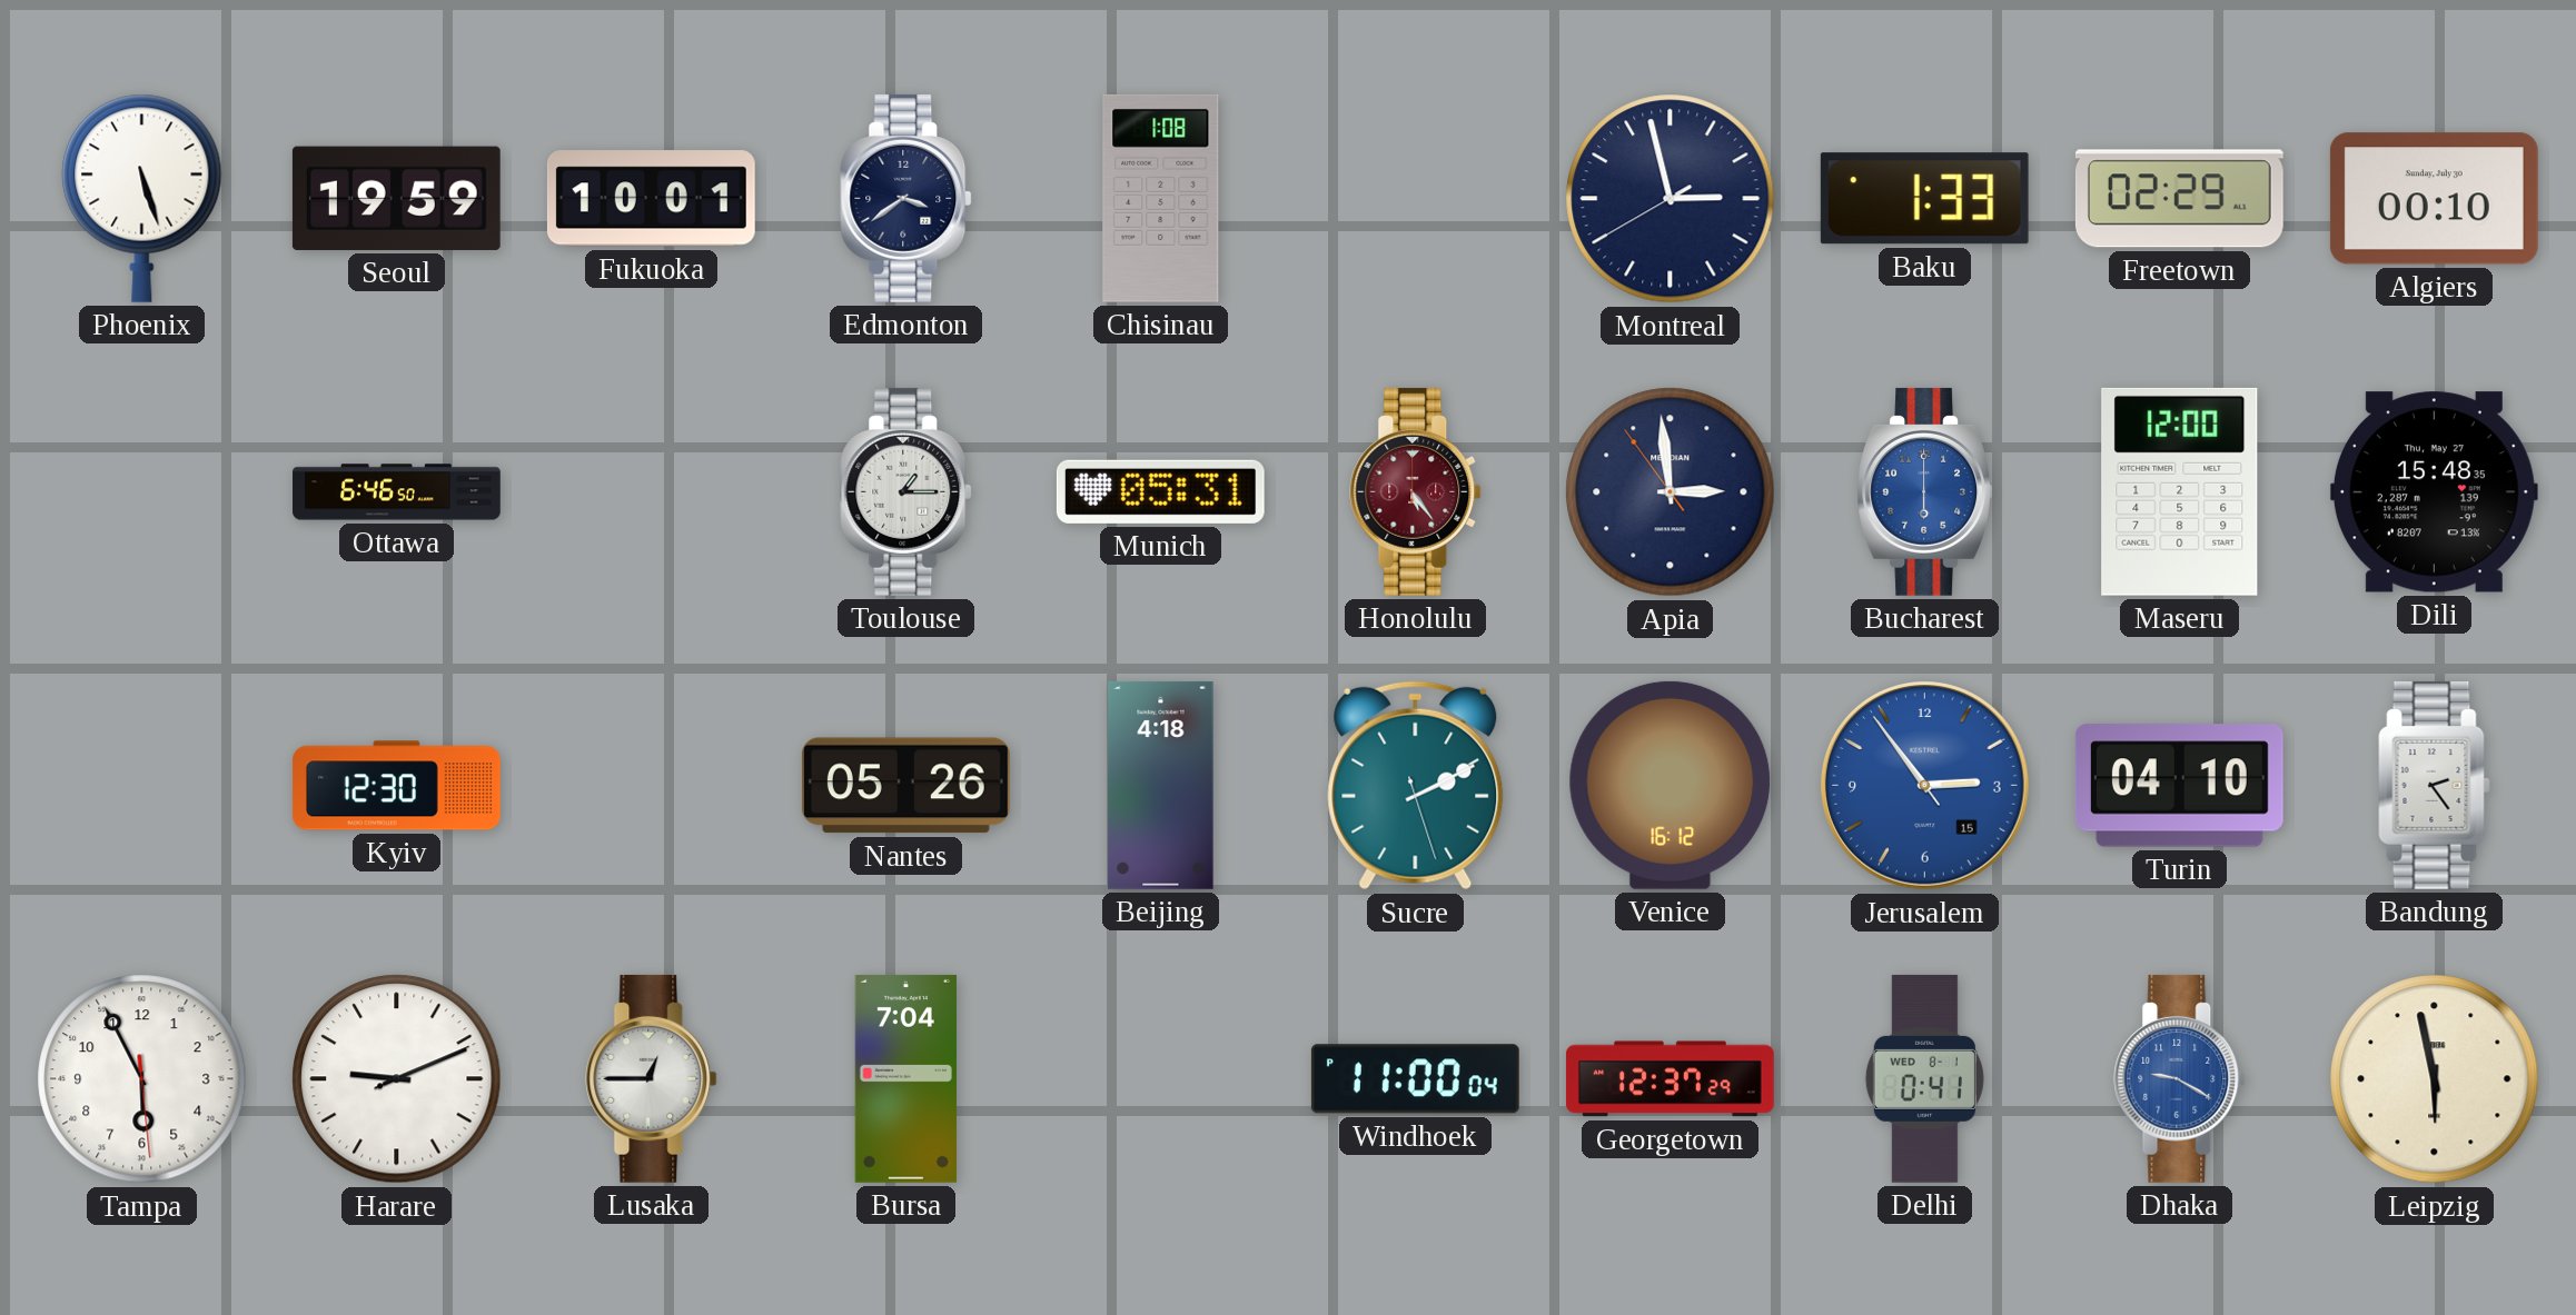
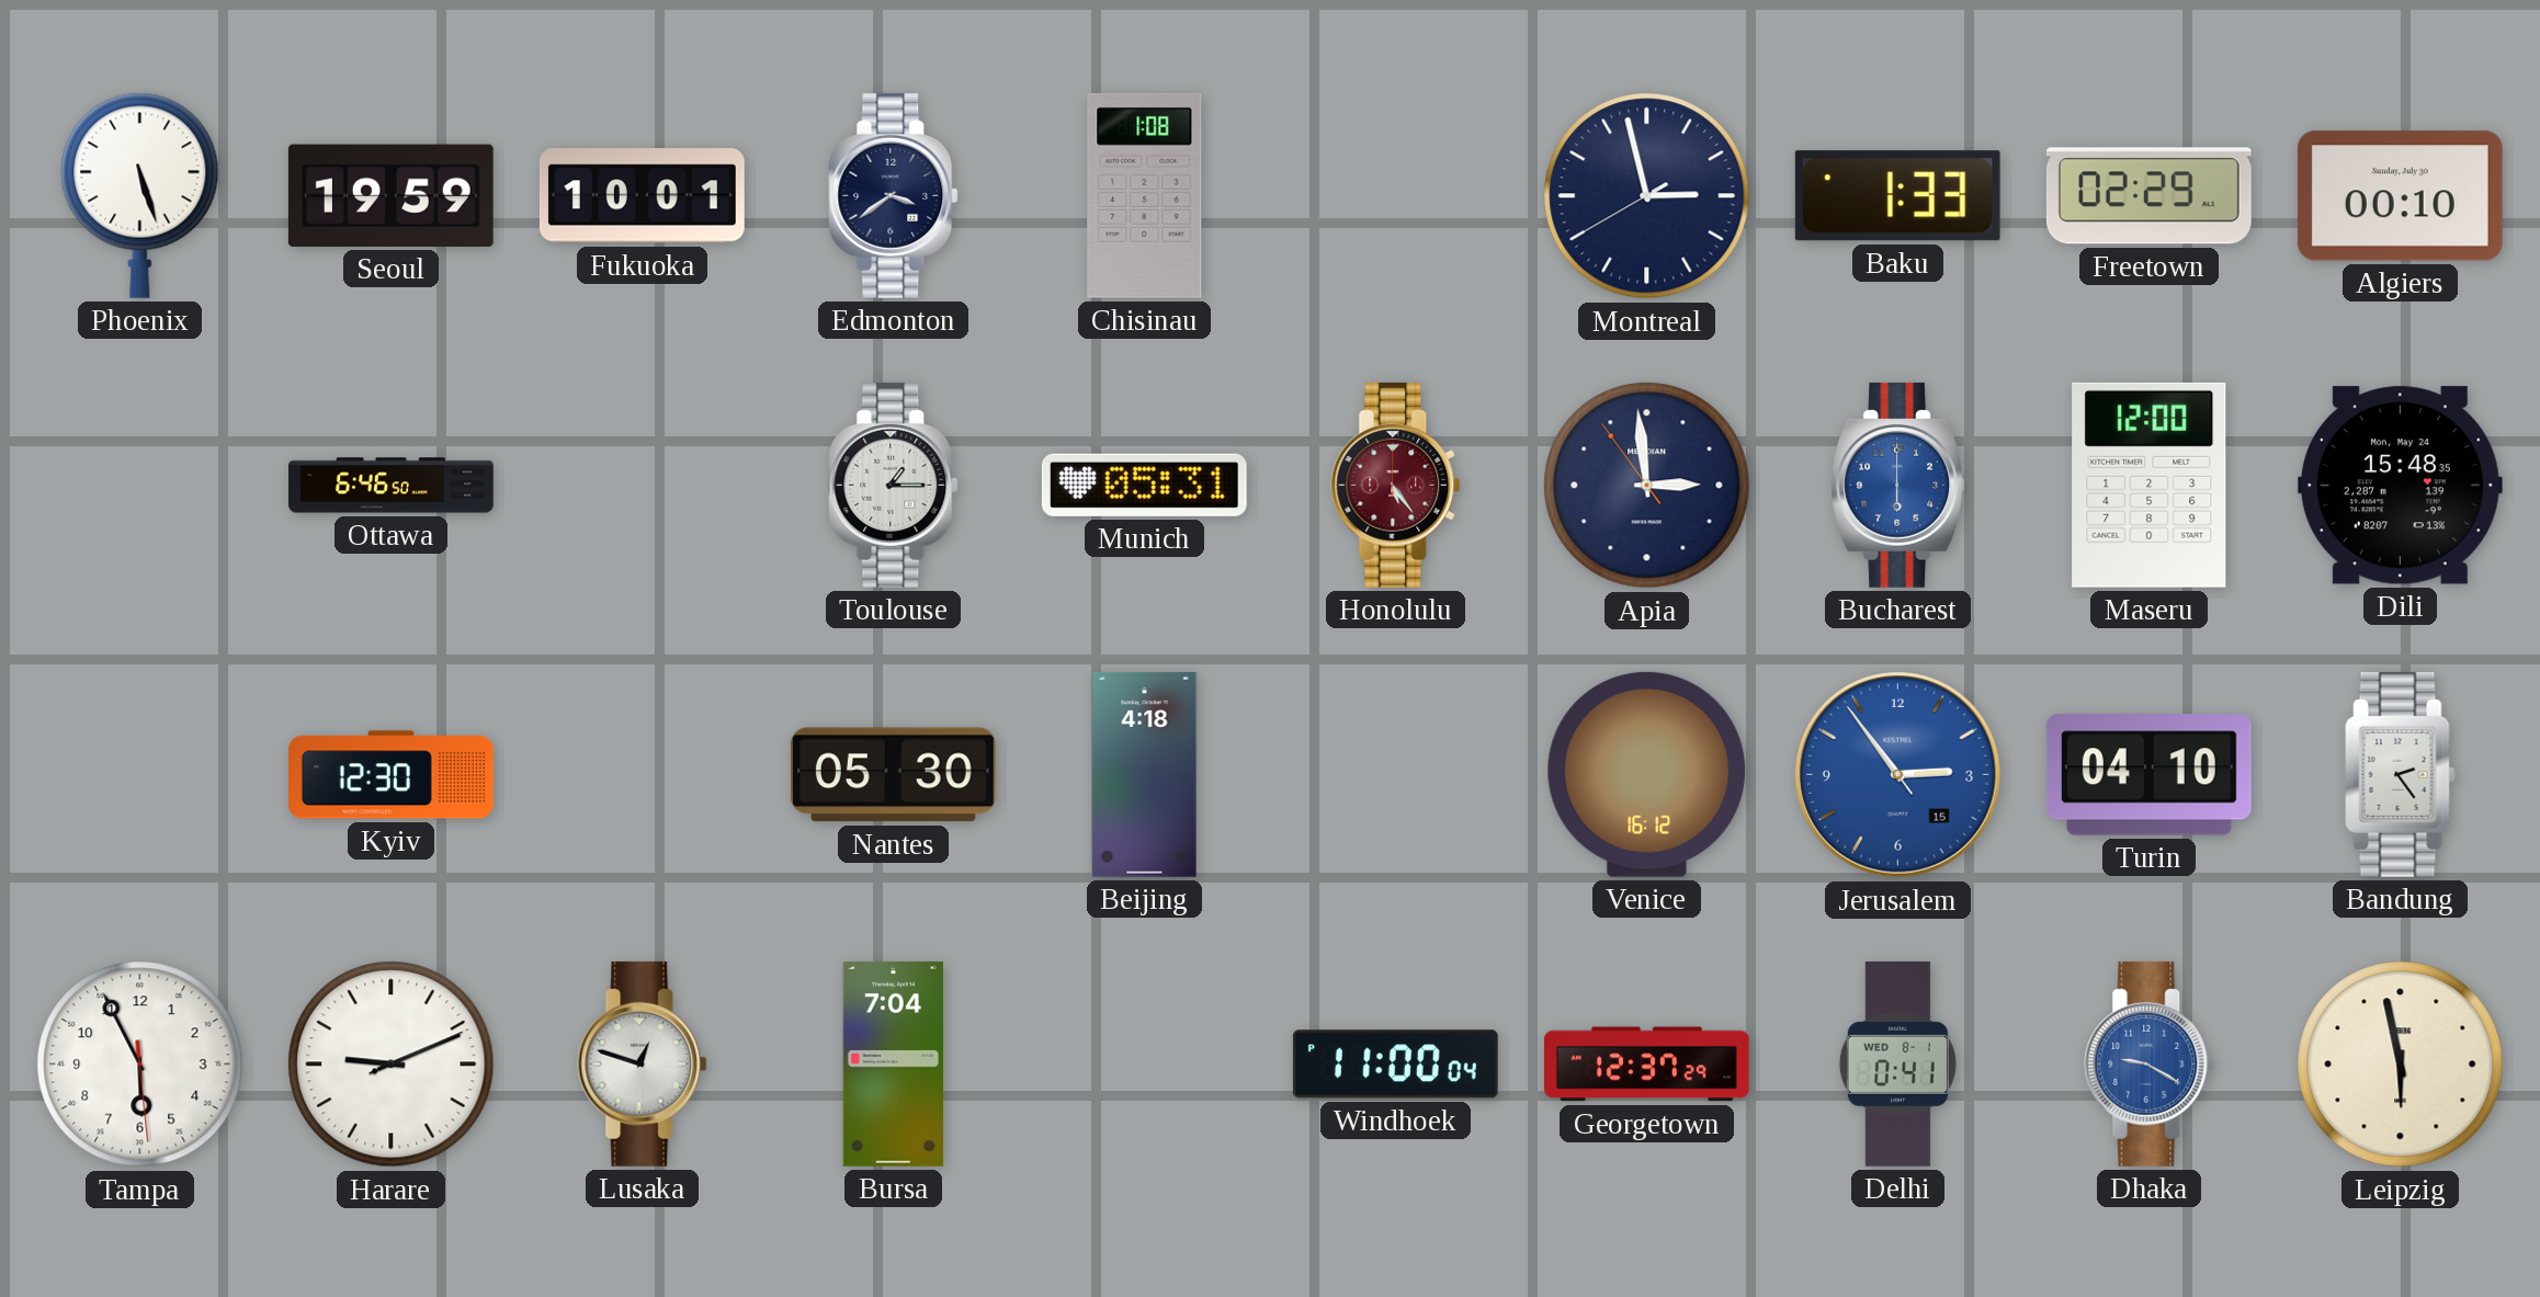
Dili date: Thu, May 27 -> Mon, May 24
Nantes: 05:26 -> 05:30
Sucre: 2:10 -> none
Lusaka: 12:45 -> 12:48
